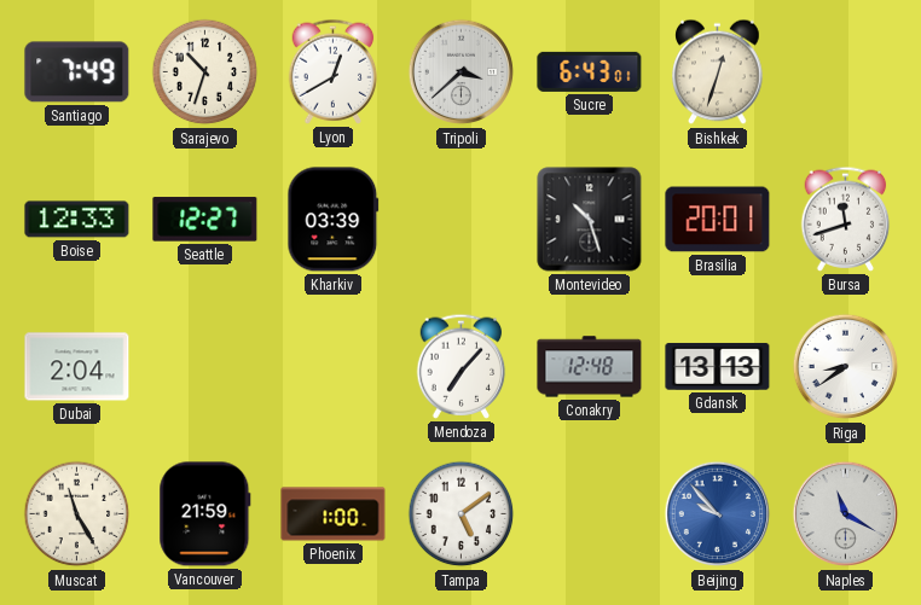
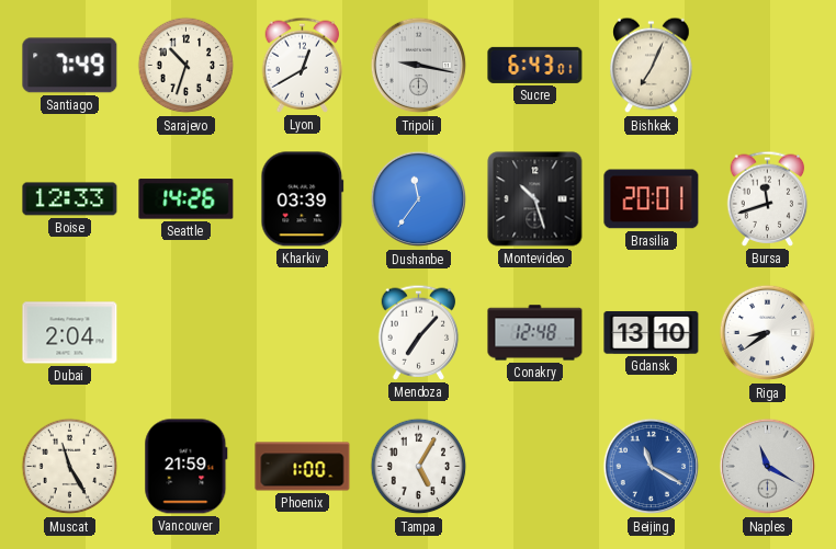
Tripoli: 3:38 -> 9:17
Bishkek: 12:33 -> 7:04
Seattle: 12:27 -> 14:26
Dushanbe: none -> 11:36
Gdansk: 13:13 -> 13:10
Tampa: 5:09 -> 5:05
Beijing: 9:53 -> 11:20
